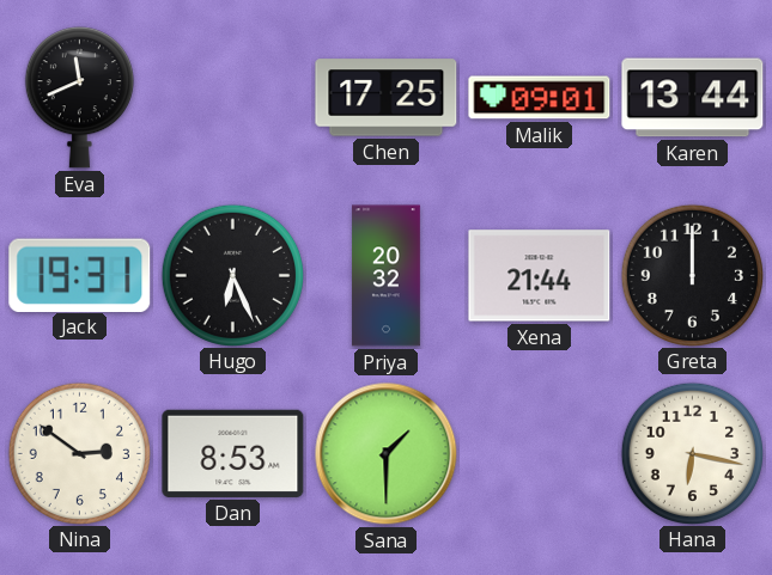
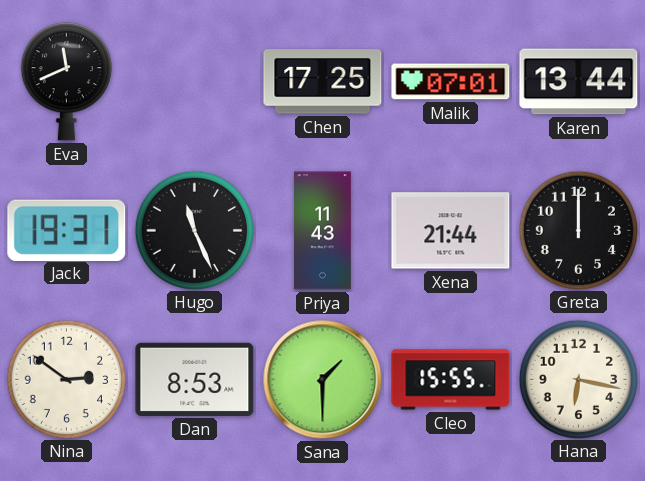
Malik: 09:01 -> 07:01
Hugo: 6:26 -> 11:26
Priya: 20:32 -> 11:43
Cleo: none -> 15:55
